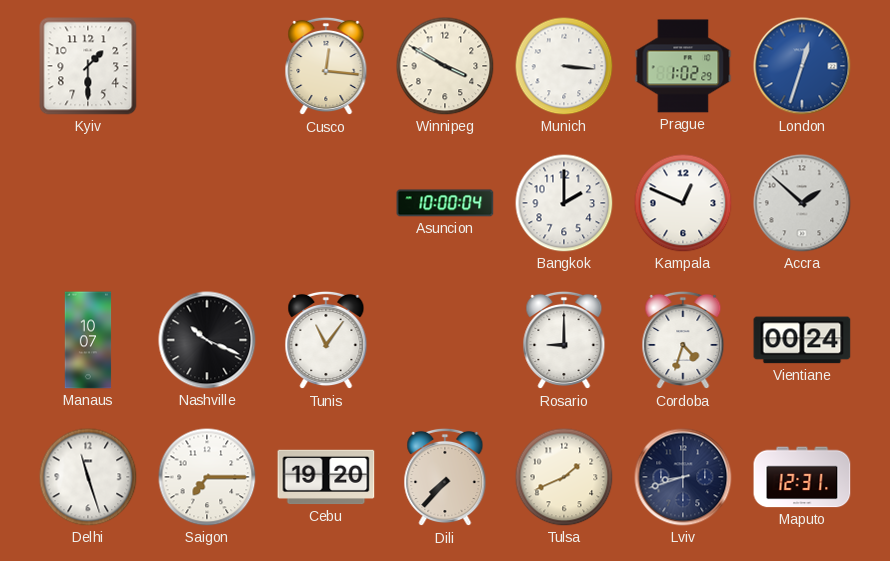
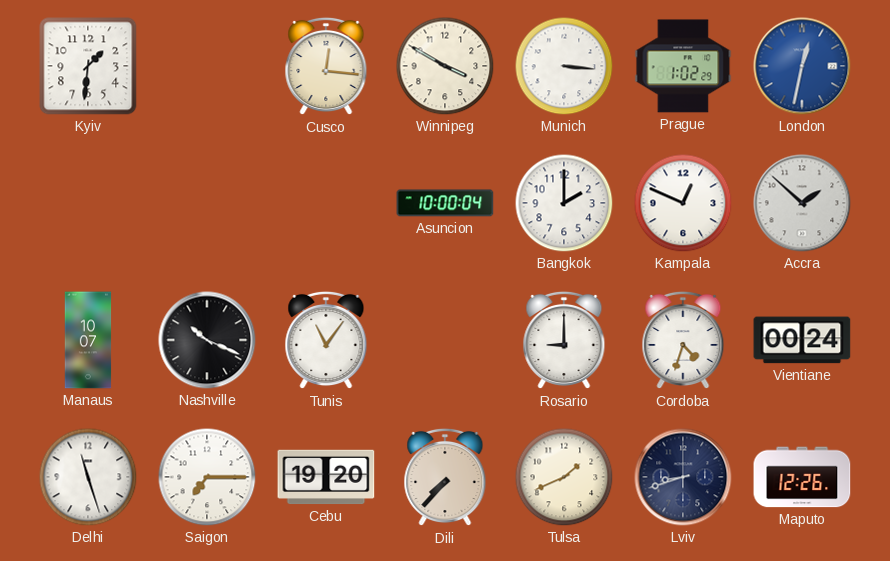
Kyiv: 1:30 -> 1:31
London: 12:33 -> 12:32
Maputo: 12:31 -> 12:26
